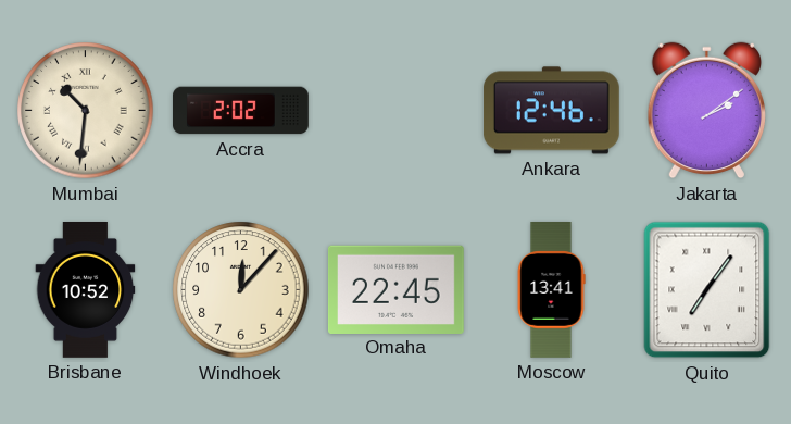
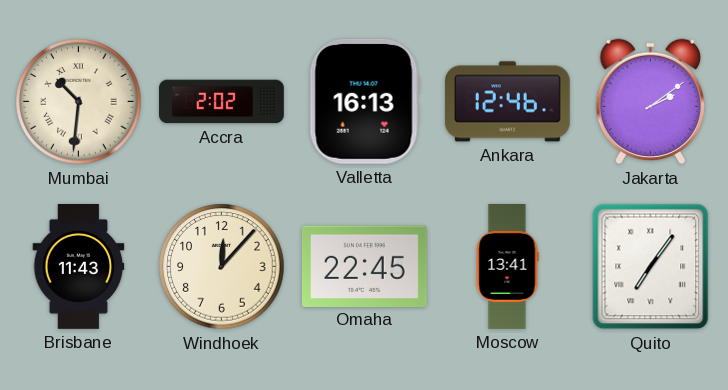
Valletta: none -> 16:13
Brisbane: 10:52 -> 11:43
